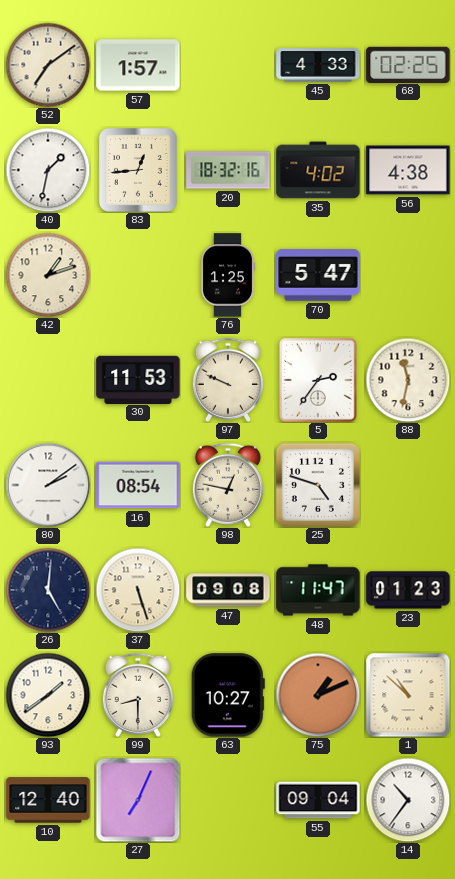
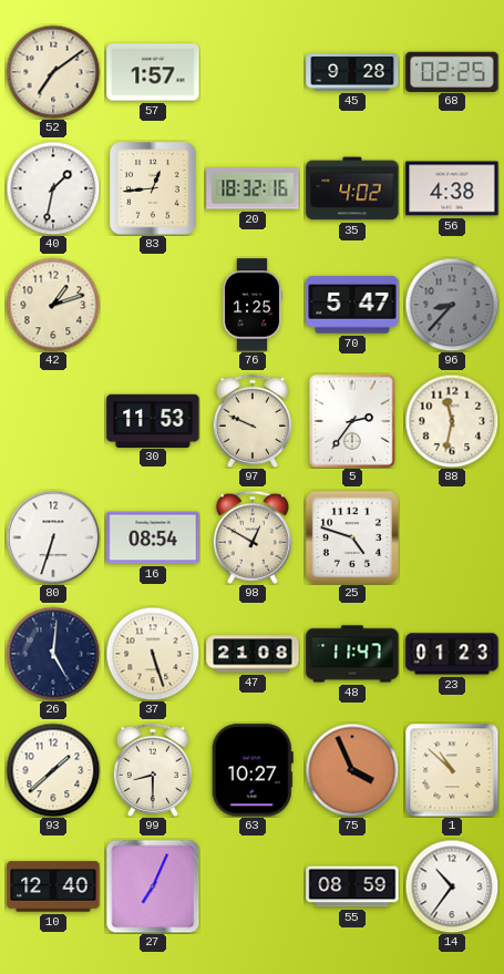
45: 4:33 -> 9:28
96: none -> 8:37
80: 2:09 -> 6:33
98: 12:47 -> 12:50
47: 09:08 -> 21:08
93: 1:39 -> 1:38
75: 1:11 -> 3:56
55: 09:04 -> 08:59
